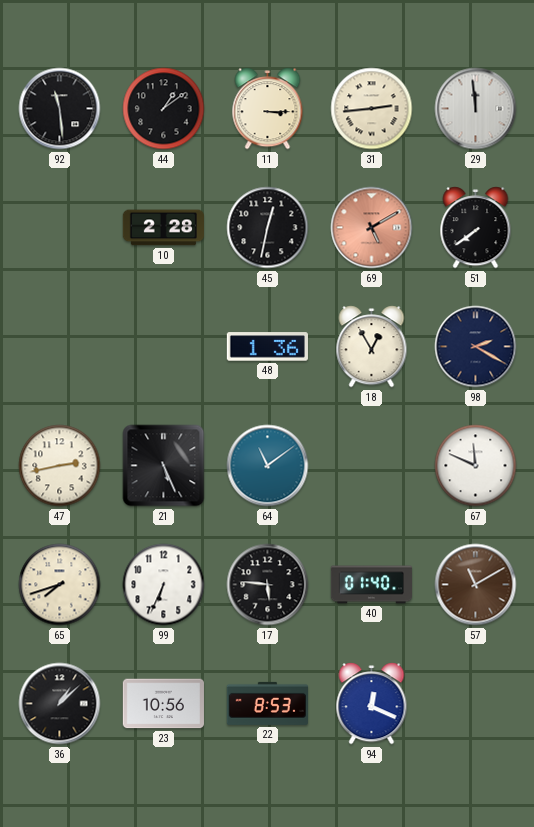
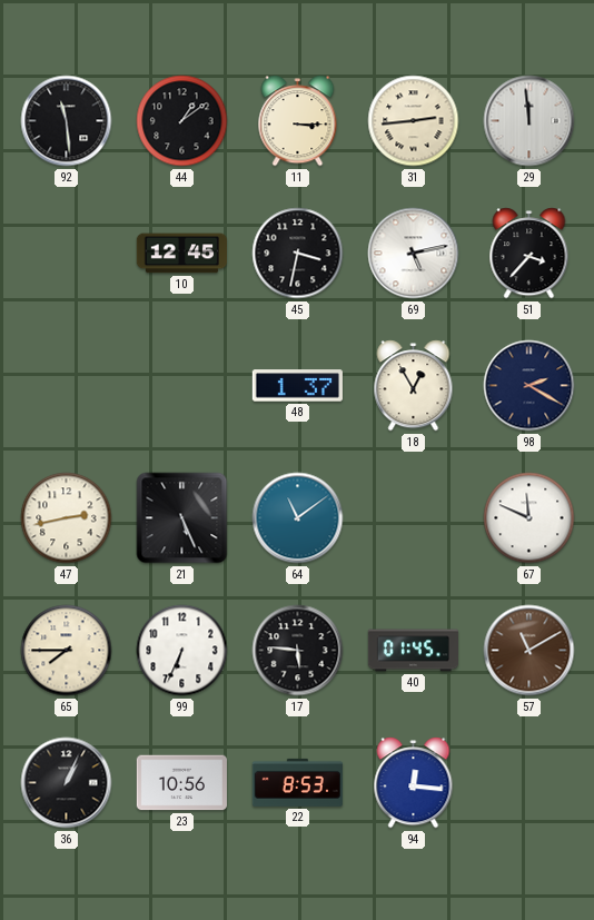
10: 2:28 -> 12:45
45: 12:32 -> 3:32
69: 5:10 -> 5:13
69 dial: salmon -> white
51: 7:39 -> 3:37
48: 1:36 -> 1:37
65: 7:42 -> 7:45
40: 01:40 -> 01:45
36: 1:08 -> 1:04
94: 12:19 -> 12:16
